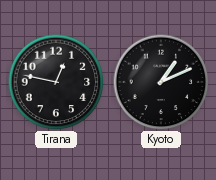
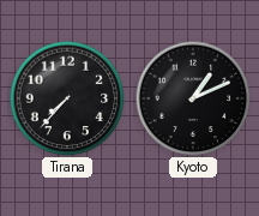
Tirana: 12:47 -> 7:37
